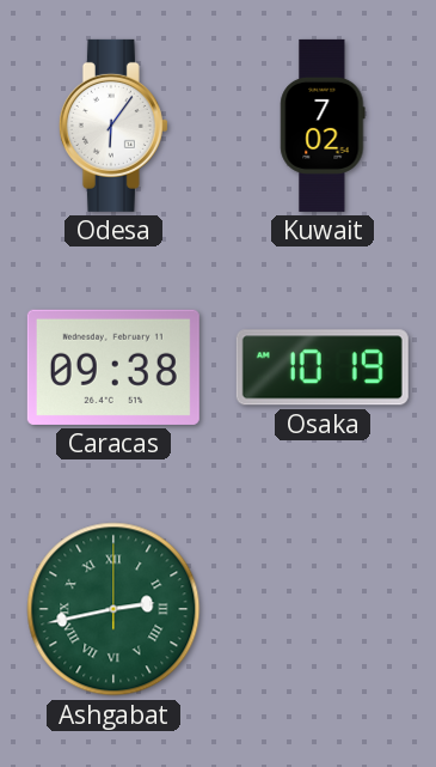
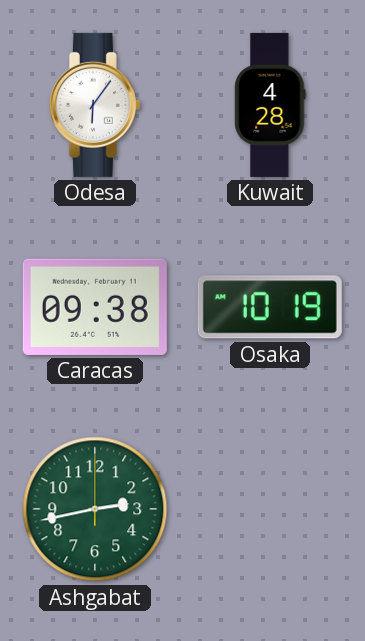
Kuwait: 7:02 -> 4:28
Ashgabat numerals: Roman -> Arabic
